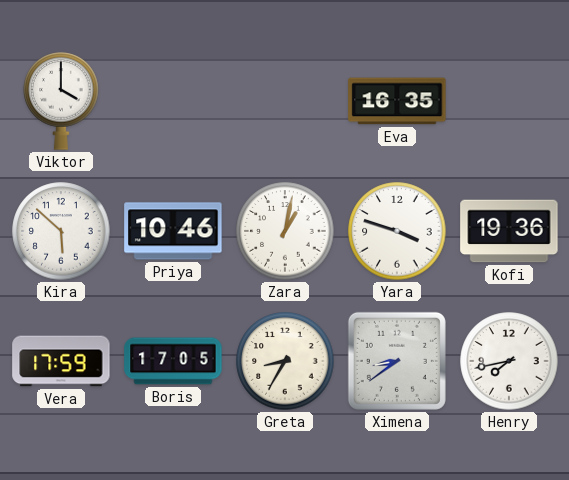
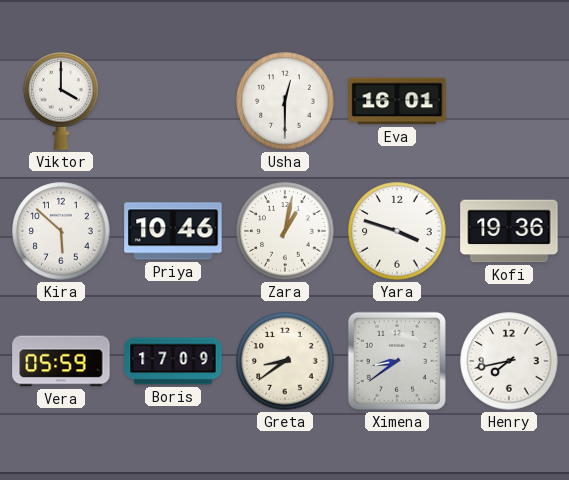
Usha: none -> 12:30
Eva: 16:35 -> 16:01
Vera: 17:59 -> 05:59
Boris: 17:05 -> 17:09
Greta: 8:35 -> 8:39
